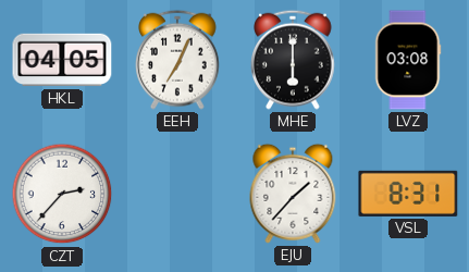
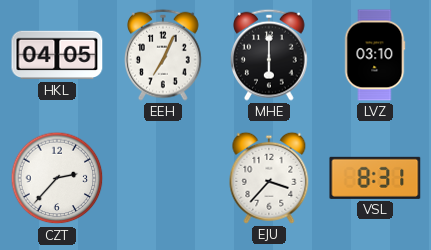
LVZ: 03:08 -> 03:10
EJU: 1:37 -> 3:37
